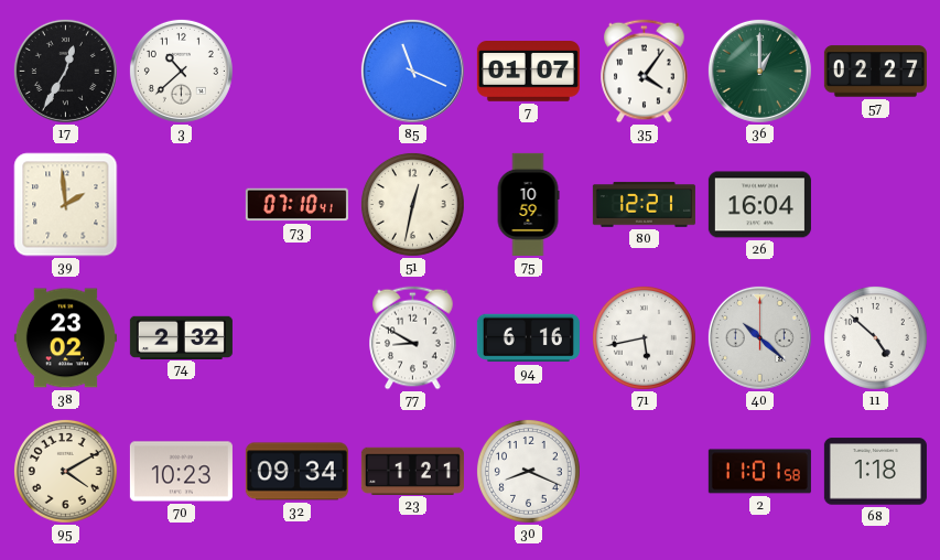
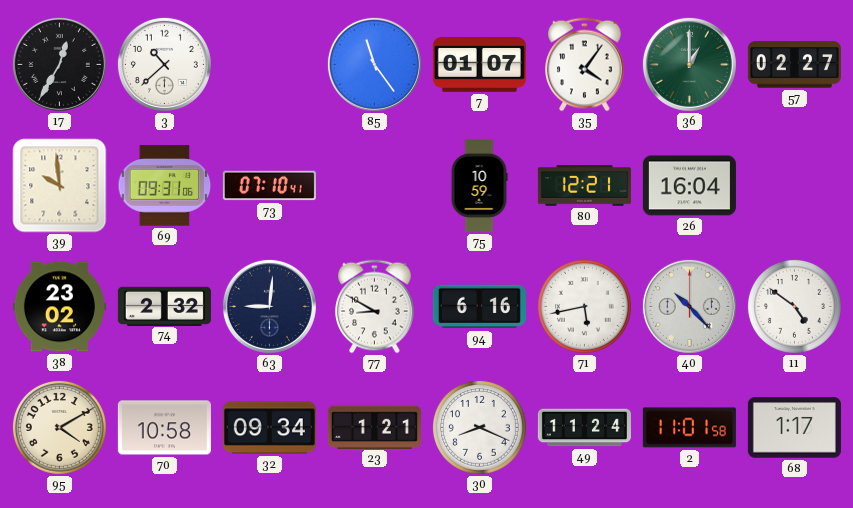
85: 11:19 -> 11:24
39: 1:59 -> 9:59
69: none -> 09:31
51: 12:32 -> none
63: none -> 9:01
40: 10:22 -> 10:23
11: 4:52 -> 4:51
70: 10:23 -> 10:58
49: none -> 11:24
68: 1:18 -> 1:17
